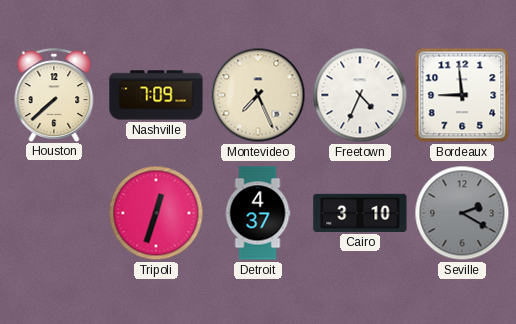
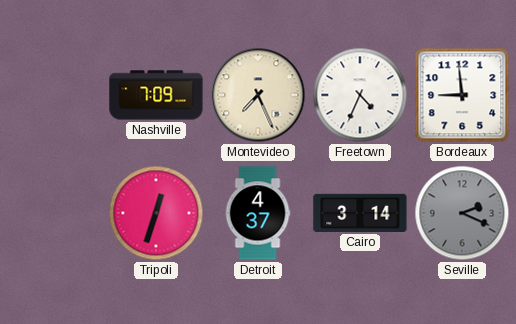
Houston: 7:38 -> none
Cairo: 3:10 -> 3:14
Seville: 2:20 -> 2:19
